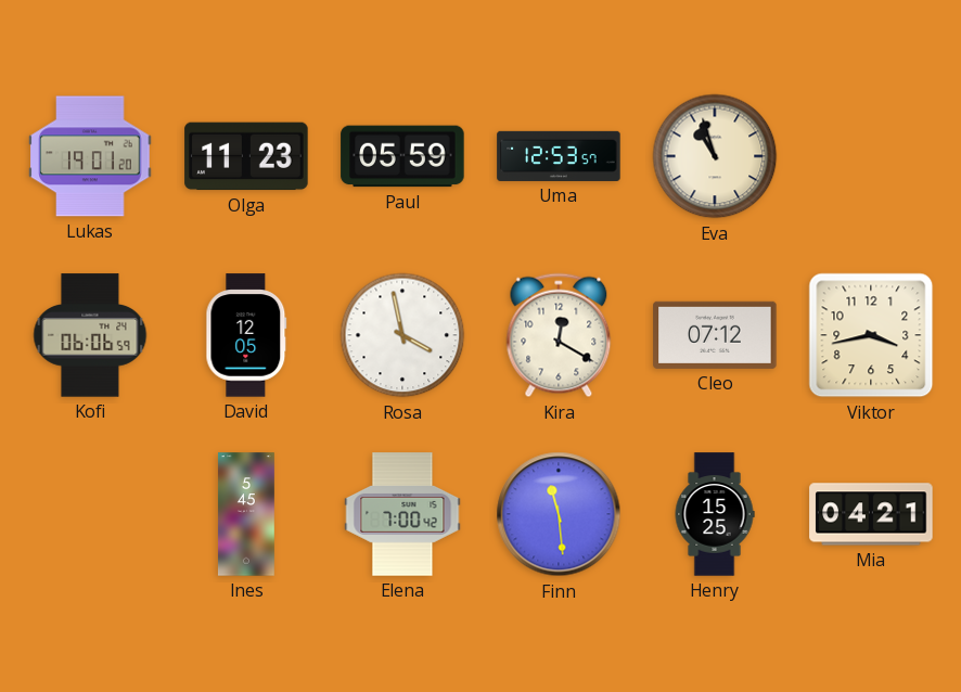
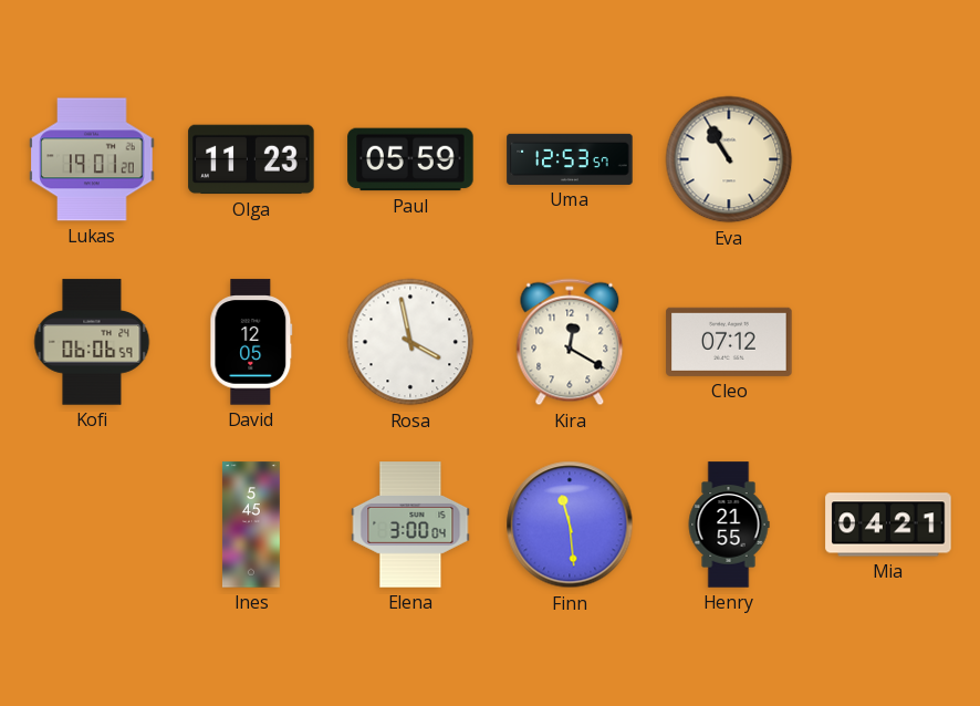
Eva: 10:57 -> 10:55
Viktor: 3:43 -> none
Elena: 7:00 -> 3:00
Henry: 15:25 -> 21:55
